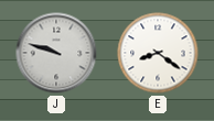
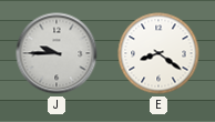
J: 9:48 -> 9:45
